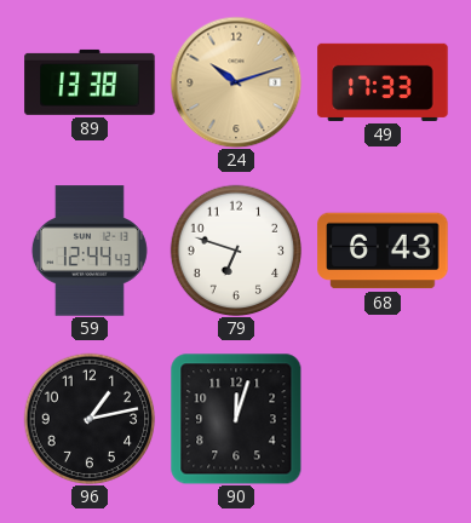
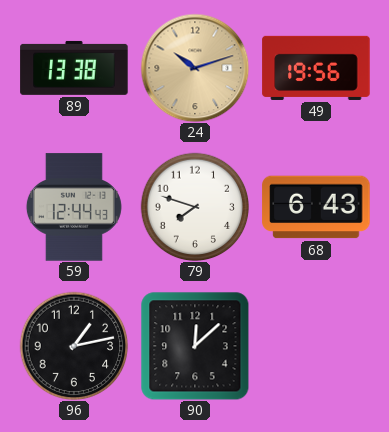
49: 17:33 -> 19:56
79: 6:48 -> 7:48
90: 12:03 -> 12:08
